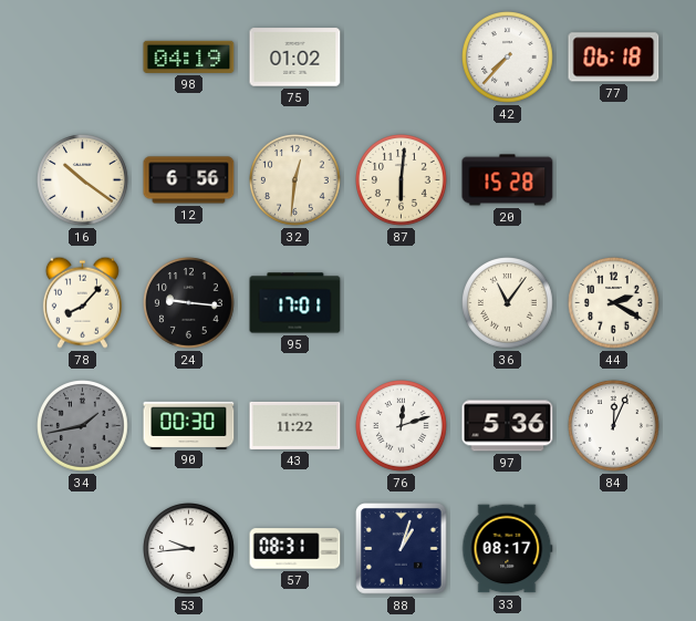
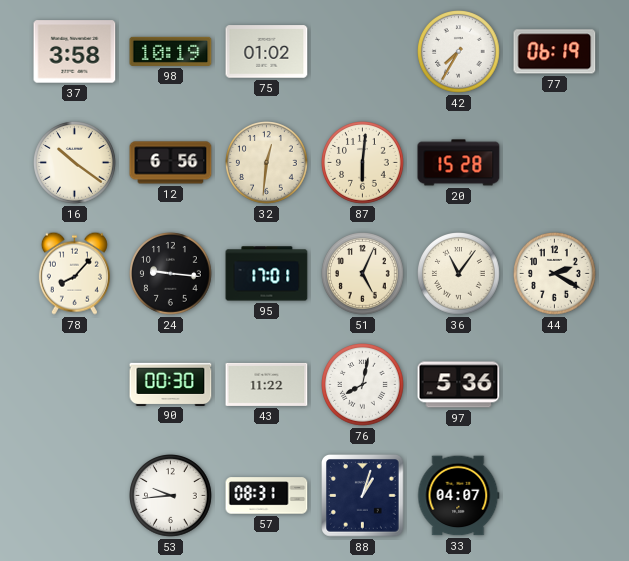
37: none -> 3:58
98: 04:19 -> 10:19
42: 7:37 -> 7:35
77: 06:18 -> 06:19
51: none -> 5:04
34: 1:43 -> none
76: 12:12 -> 8:02
84: 12:04 -> none
33: 08:17 -> 04:07
